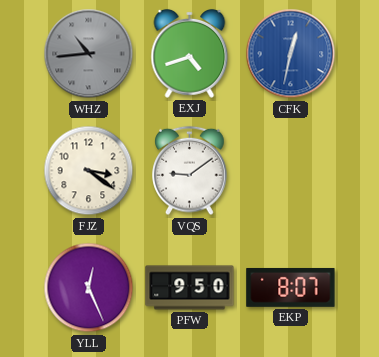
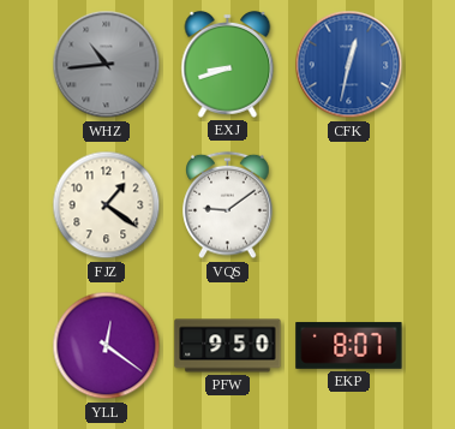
EXJ: 4:42 -> 8:42
FJZ: 3:21 -> 1:21
YLL: 12:26 -> 12:21
